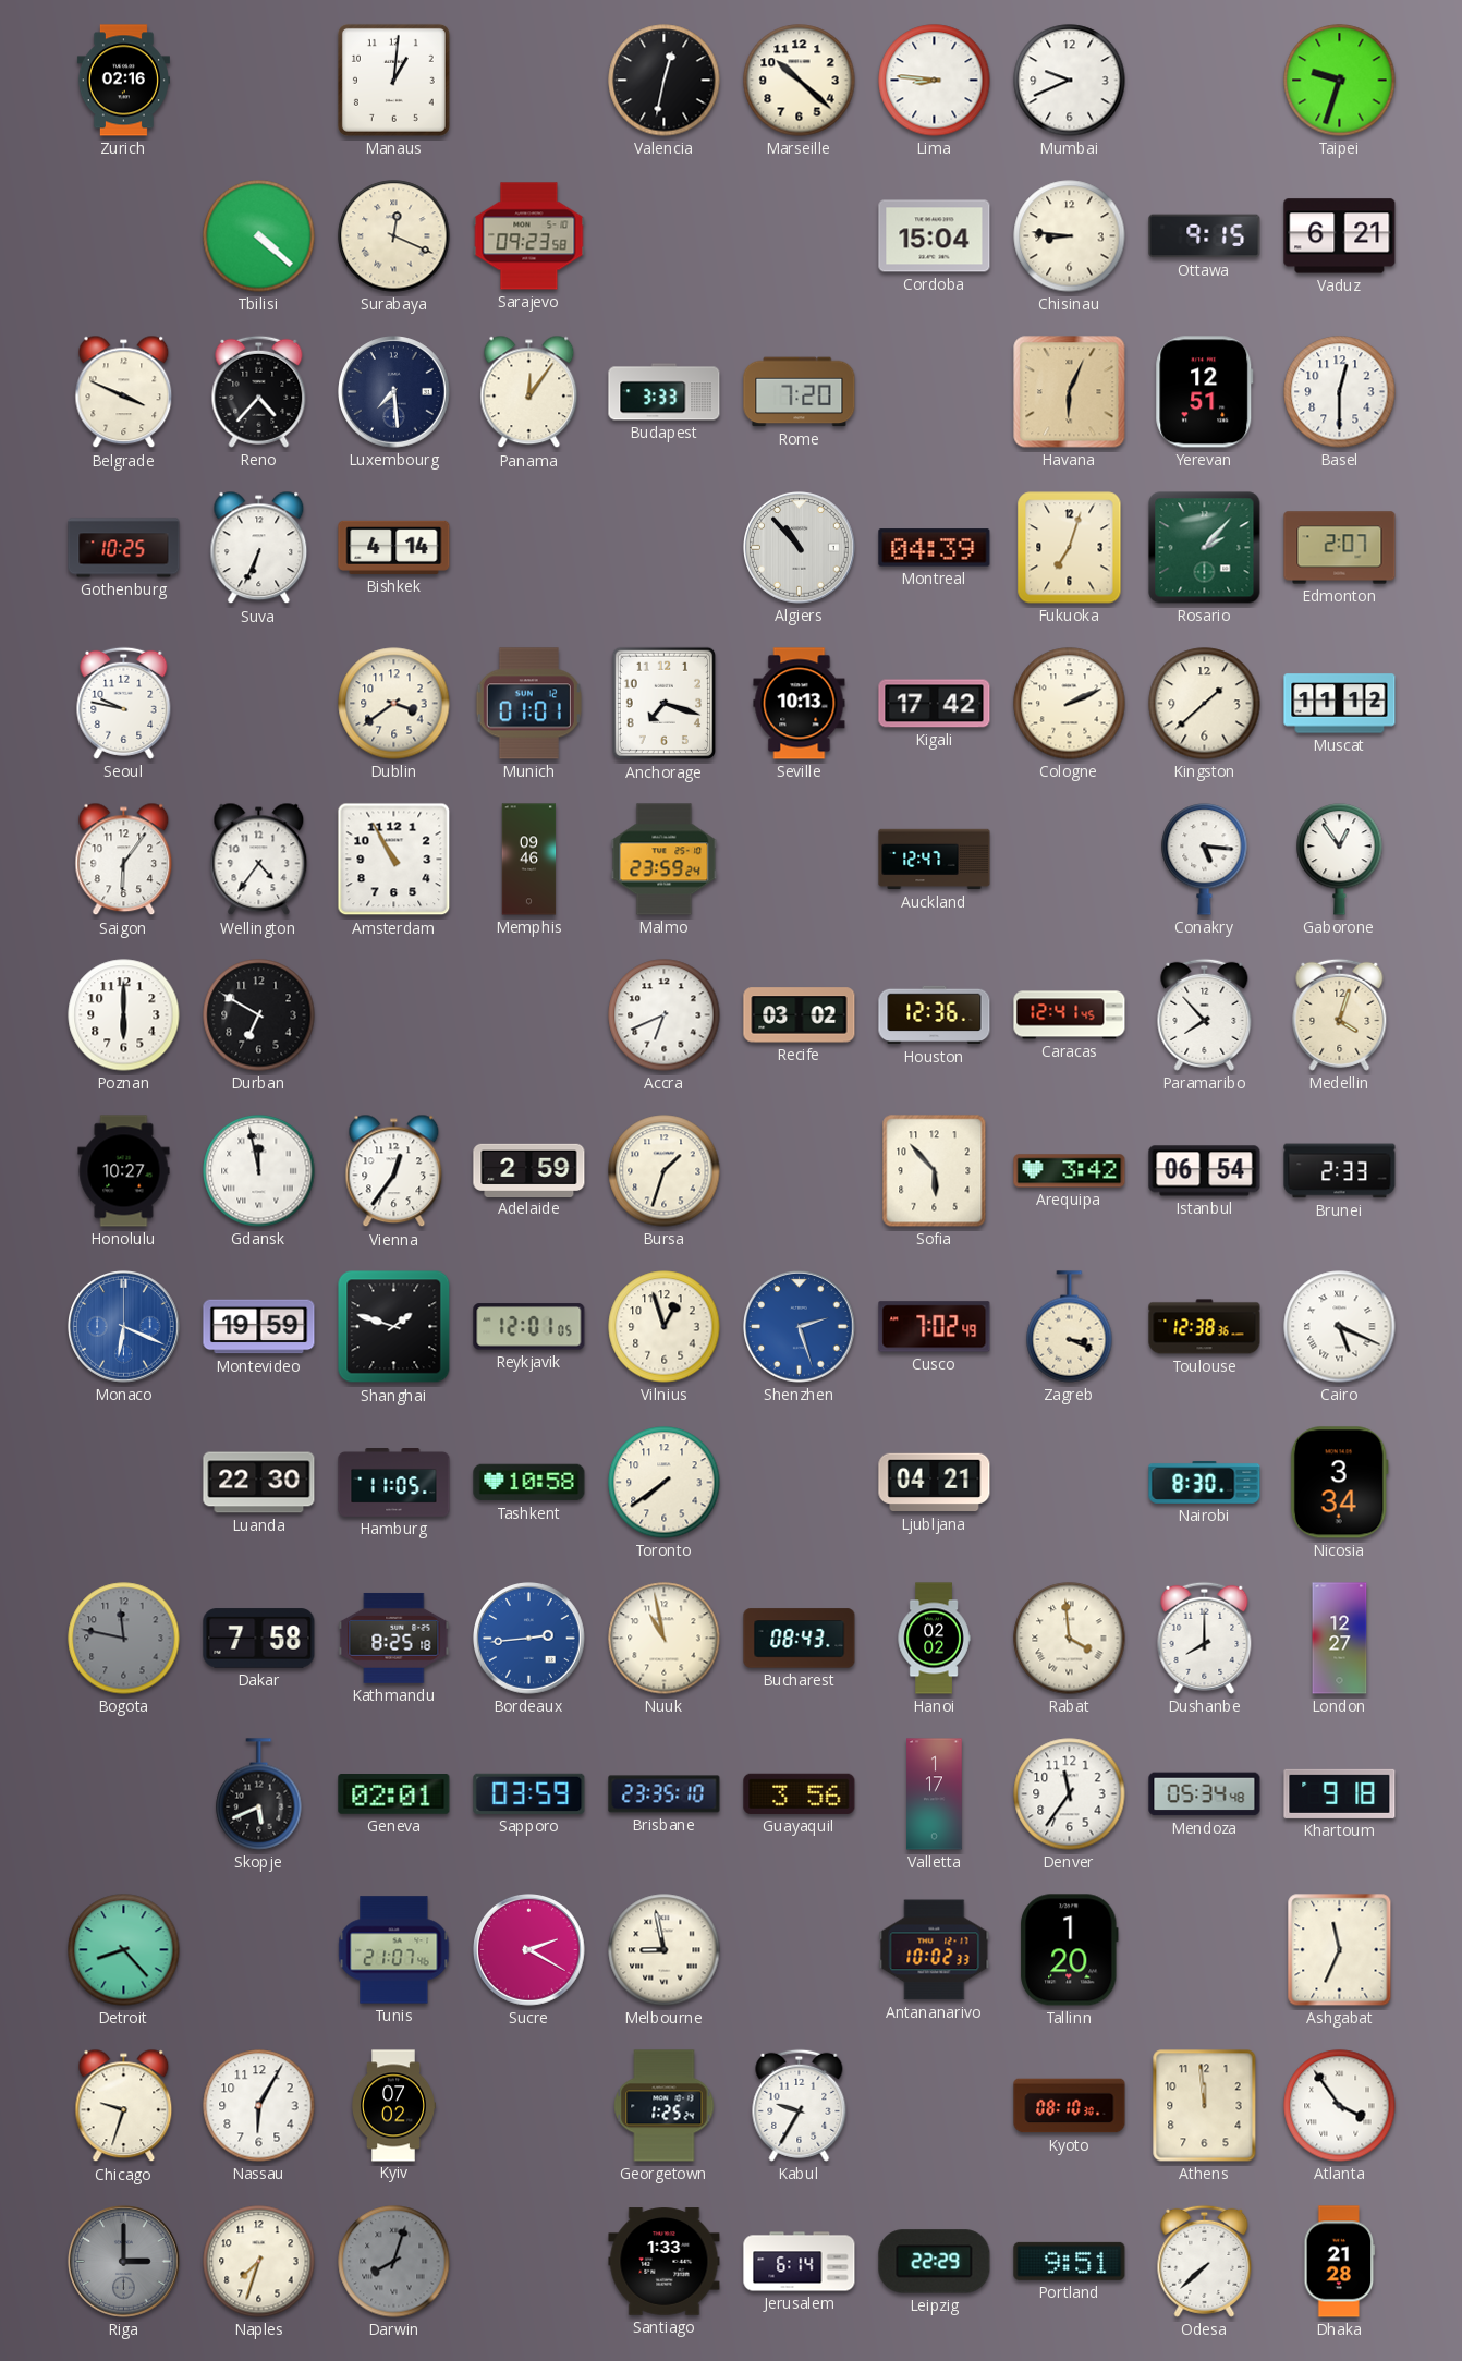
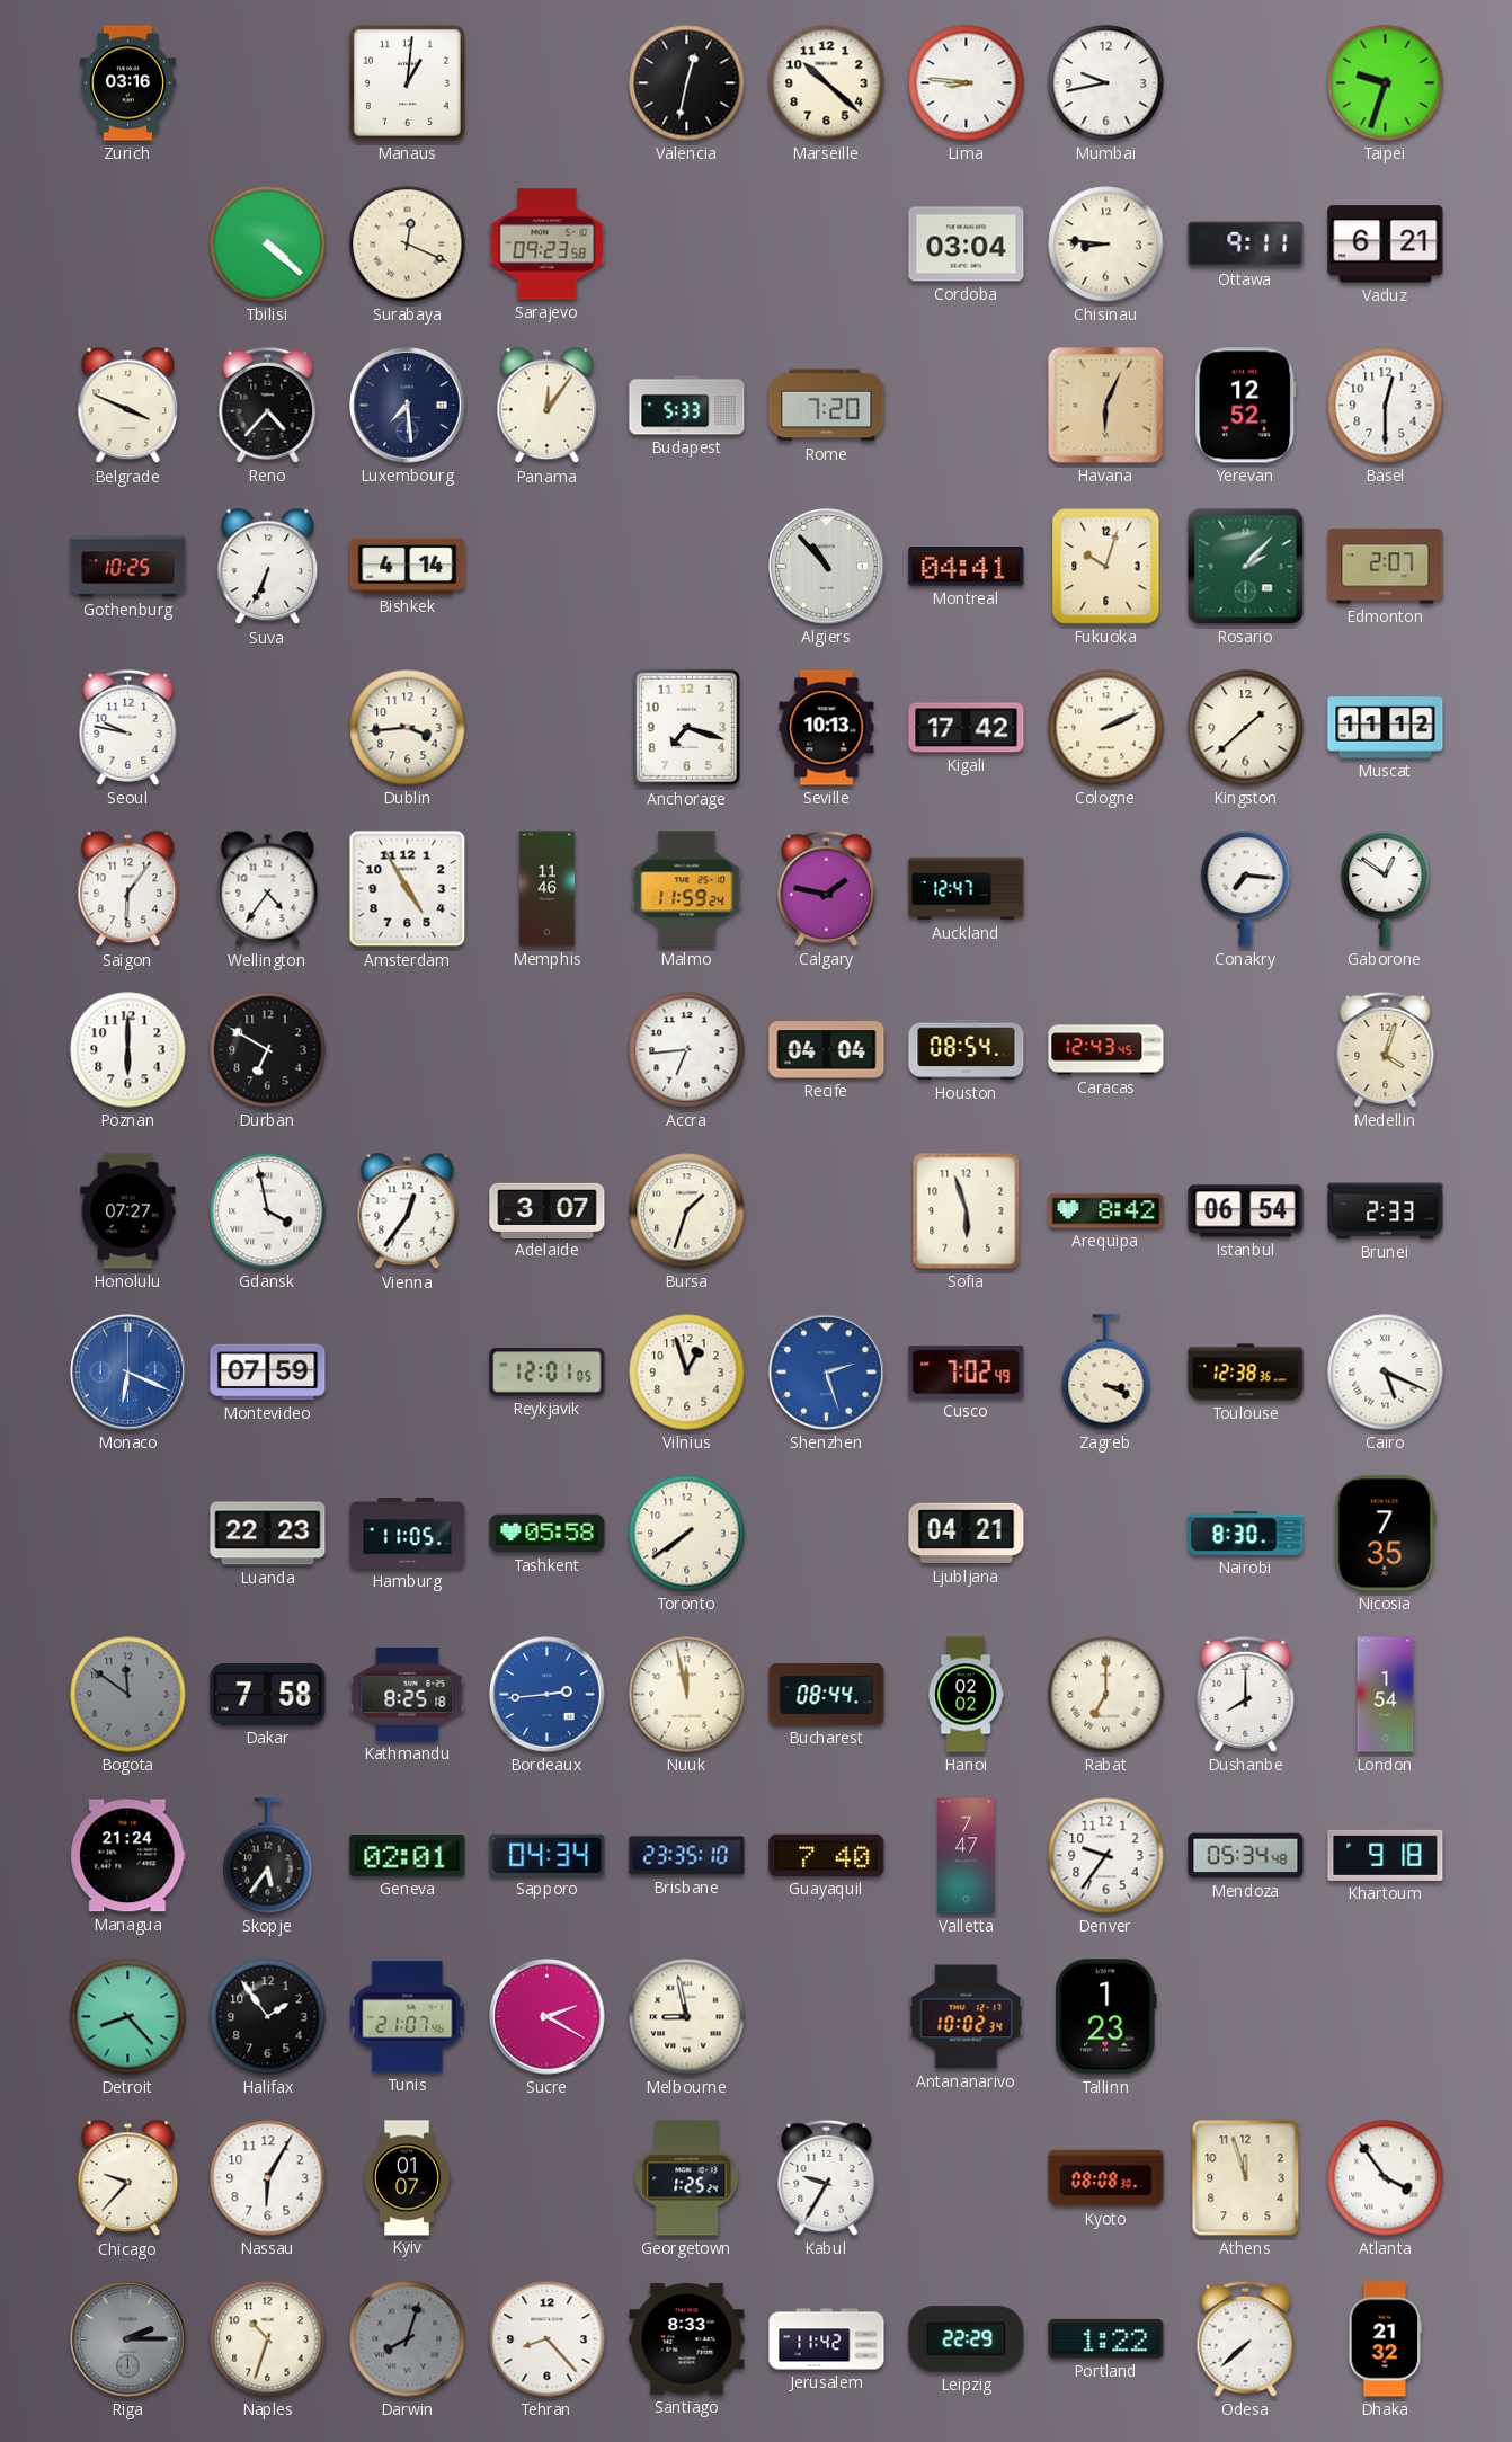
Zurich: 02:16 -> 03:16
Mumbai: 9:41 -> 9:43
Cordoba: 15:04 -> 03:04
Ottawa: 9:15 -> 9:11
Budapest: 3:33 -> 5:33
Yerevan: 12:51 -> 12:52
Montreal: 04:39 -> 04:41
Fukuoka: 7:03 -> 10:03
Dublin: 3:39 -> 3:44
Munich: 01:01 -> none
Amsterdam: 10:55 -> 4:55
Memphis: 09:46 -> 11:46
Malmo: 23:59 -> 11:59
Calgary: none -> 1:47
Conakry: 5:16 -> 7:16
Gaborone: 12:54 -> 12:51
Accra: 6:41 -> 6:44
Recife: 03:02 -> 04:04
Houston: 12:36 -> 08:54
Caracas: 12:41 -> 12:43
Paramaribo: 7:53 -> none
Honolulu: 10:27 -> 07:27
Gdansk: 11:58 -> 3:58
Adelaide: 2:59 -> 3:07
Sofia: 5:53 -> 5:57
Arequipa: 3:42 -> 8:42
Montevideo: 19:59 -> 07:59
Shanghai: 1:48 -> none
Luanda: 22:30 -> 22:23
Tashkent: 10:58 -> 05:58
Nicosia: 3:34 -> 7:35
Bogota: 11:47 -> 11:51
Nuuk: 10:58 -> 11:58
Bucharest: 08:43 -> 08:44
Rabat: 3:59 -> 7:00
London: 12:27 -> 1:54
Managua: none -> 21:24
Skopje: 5:41 -> 5:36
Sapporo: 03:59 -> 04:34
Guayaquil: 3:56 -> 7:40
Valletta: 1:17 -> 7:47
Denver: 11:36 -> 9:36
Halifax: none -> 1:54
Antananarivo: 10:02:33 -> 10:02:34
Tallinn: 1:20 -> 1:23
Ashgabat: 11:34 -> none
Chicago: 9:33 -> 9:37
Kyiv: 07:02 -> 01:07
Kyoto: 08:10 -> 08:08
Athens: 11:59 -> 11:57
Riga: 3:00 -> 2:15
Naples: 7:33 -> 10:33
Tehran: none -> 8:23
Santiago: 1:33 -> 8:33
Jerusalem: 6:14 -> 11:42
Portland: 9:51 -> 1:22
Dhaka: 21:28 -> 21:32
